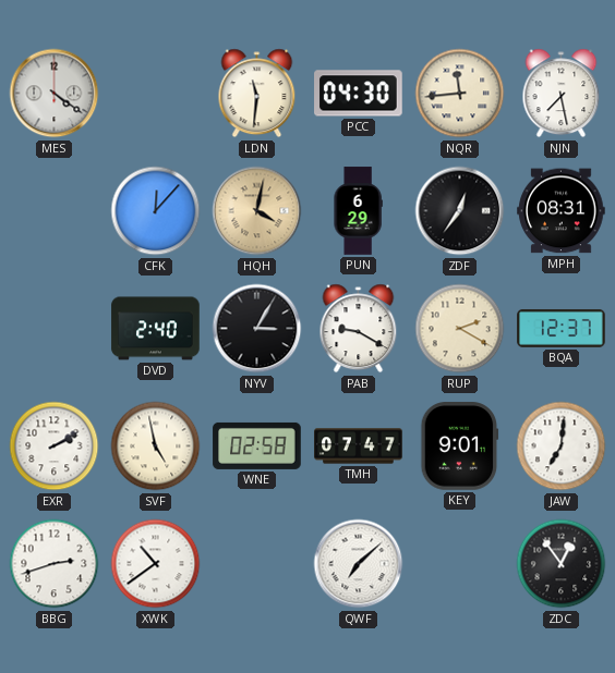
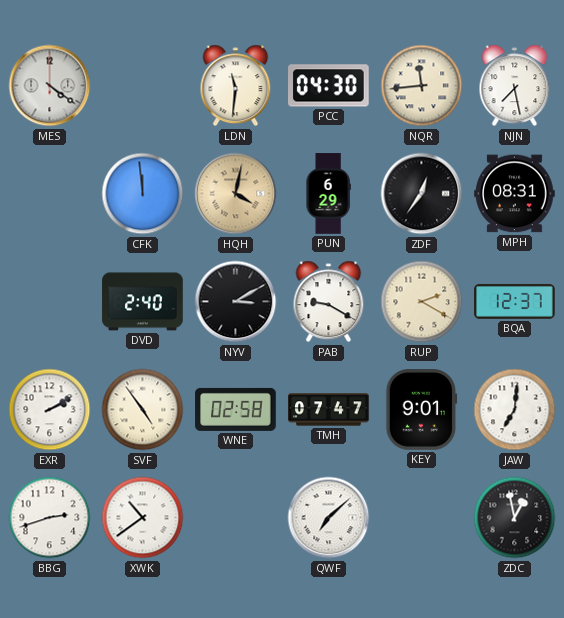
CFK: 12:07 -> 11:59
NYV: 3:05 -> 3:10
SVF: 4:58 -> 4:54
ZDC: 12:54 -> 12:58
